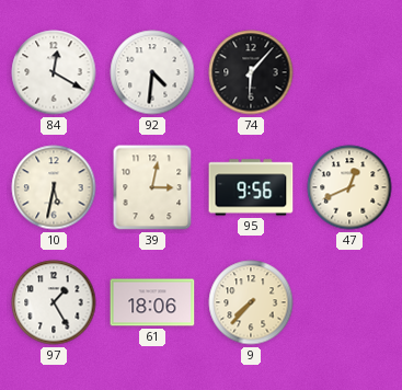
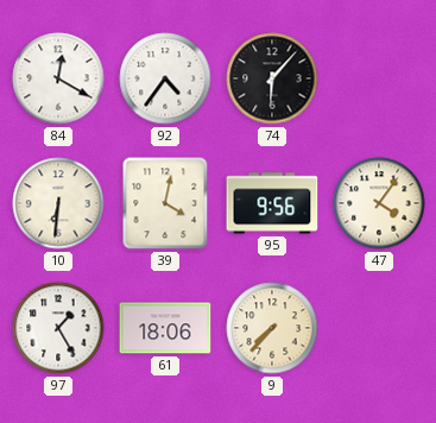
92: 4:31 -> 4:36
10: 5:32 -> 6:31
39: 3:02 -> 4:02
47: 12:41 -> 4:06
